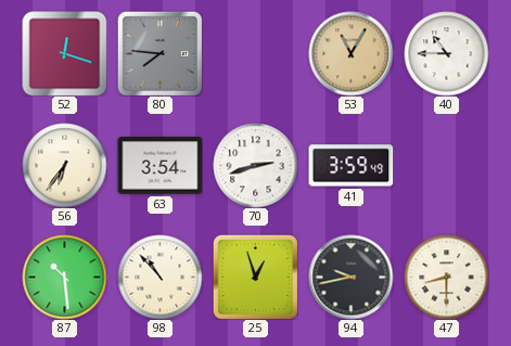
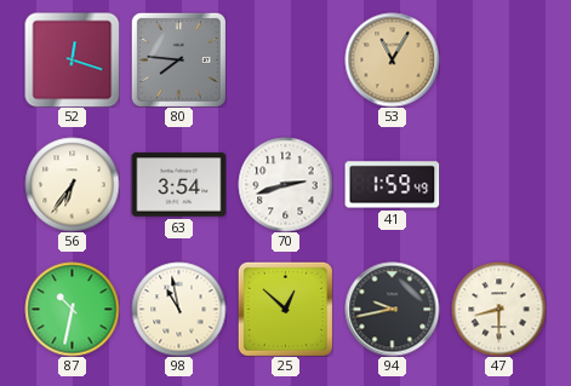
40: 10:45 -> none
41: 3:59 -> 1:59
87: 10:29 -> 10:32
98: 10:53 -> 10:58
25: 12:57 -> 12:52
